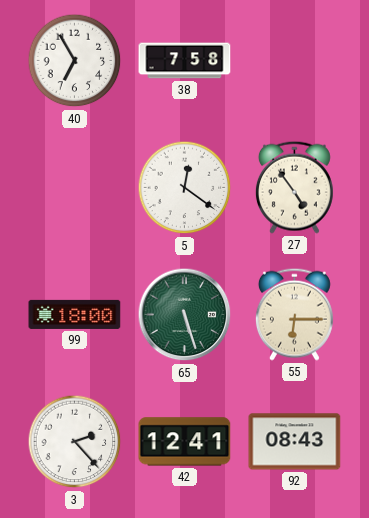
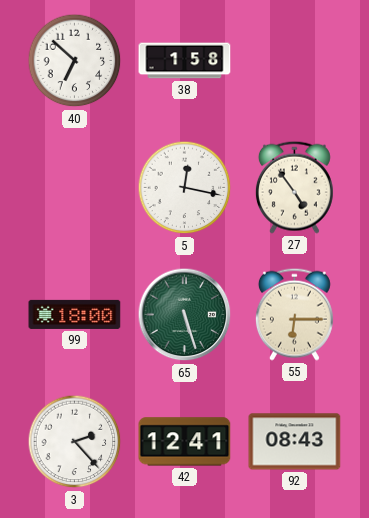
40: 6:55 -> 6:52
38: 7:58 -> 1:58
5: 12:21 -> 12:17
